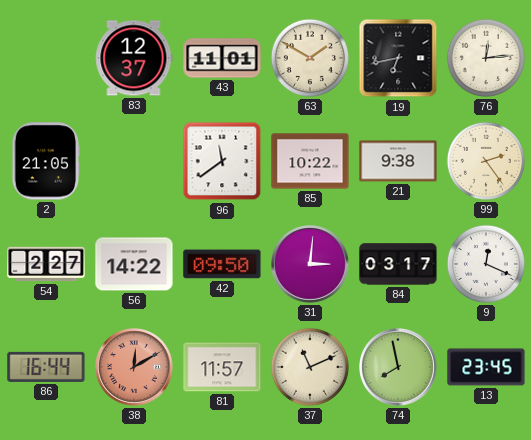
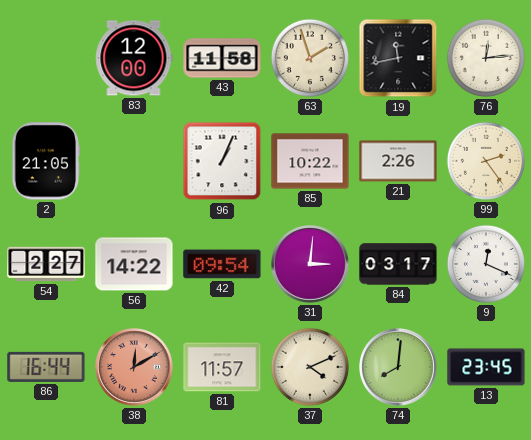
83: 12:37 -> 12:00
43: 11:01 -> 11:58
63: 1:50 -> 1:57
19: 6:43 -> 11:43
96: 11:39 -> 1:04
21: 9:38 -> 2:26
42: 09:50 -> 09:54
37: 11:11 -> 4:11
74: 7:58 -> 8:01
